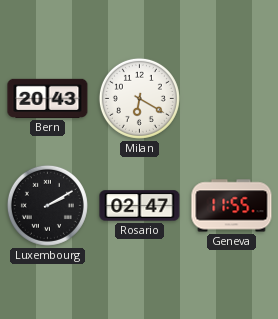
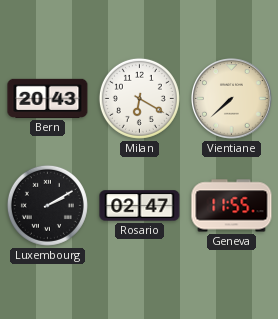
Vientiane: none -> 7:38
